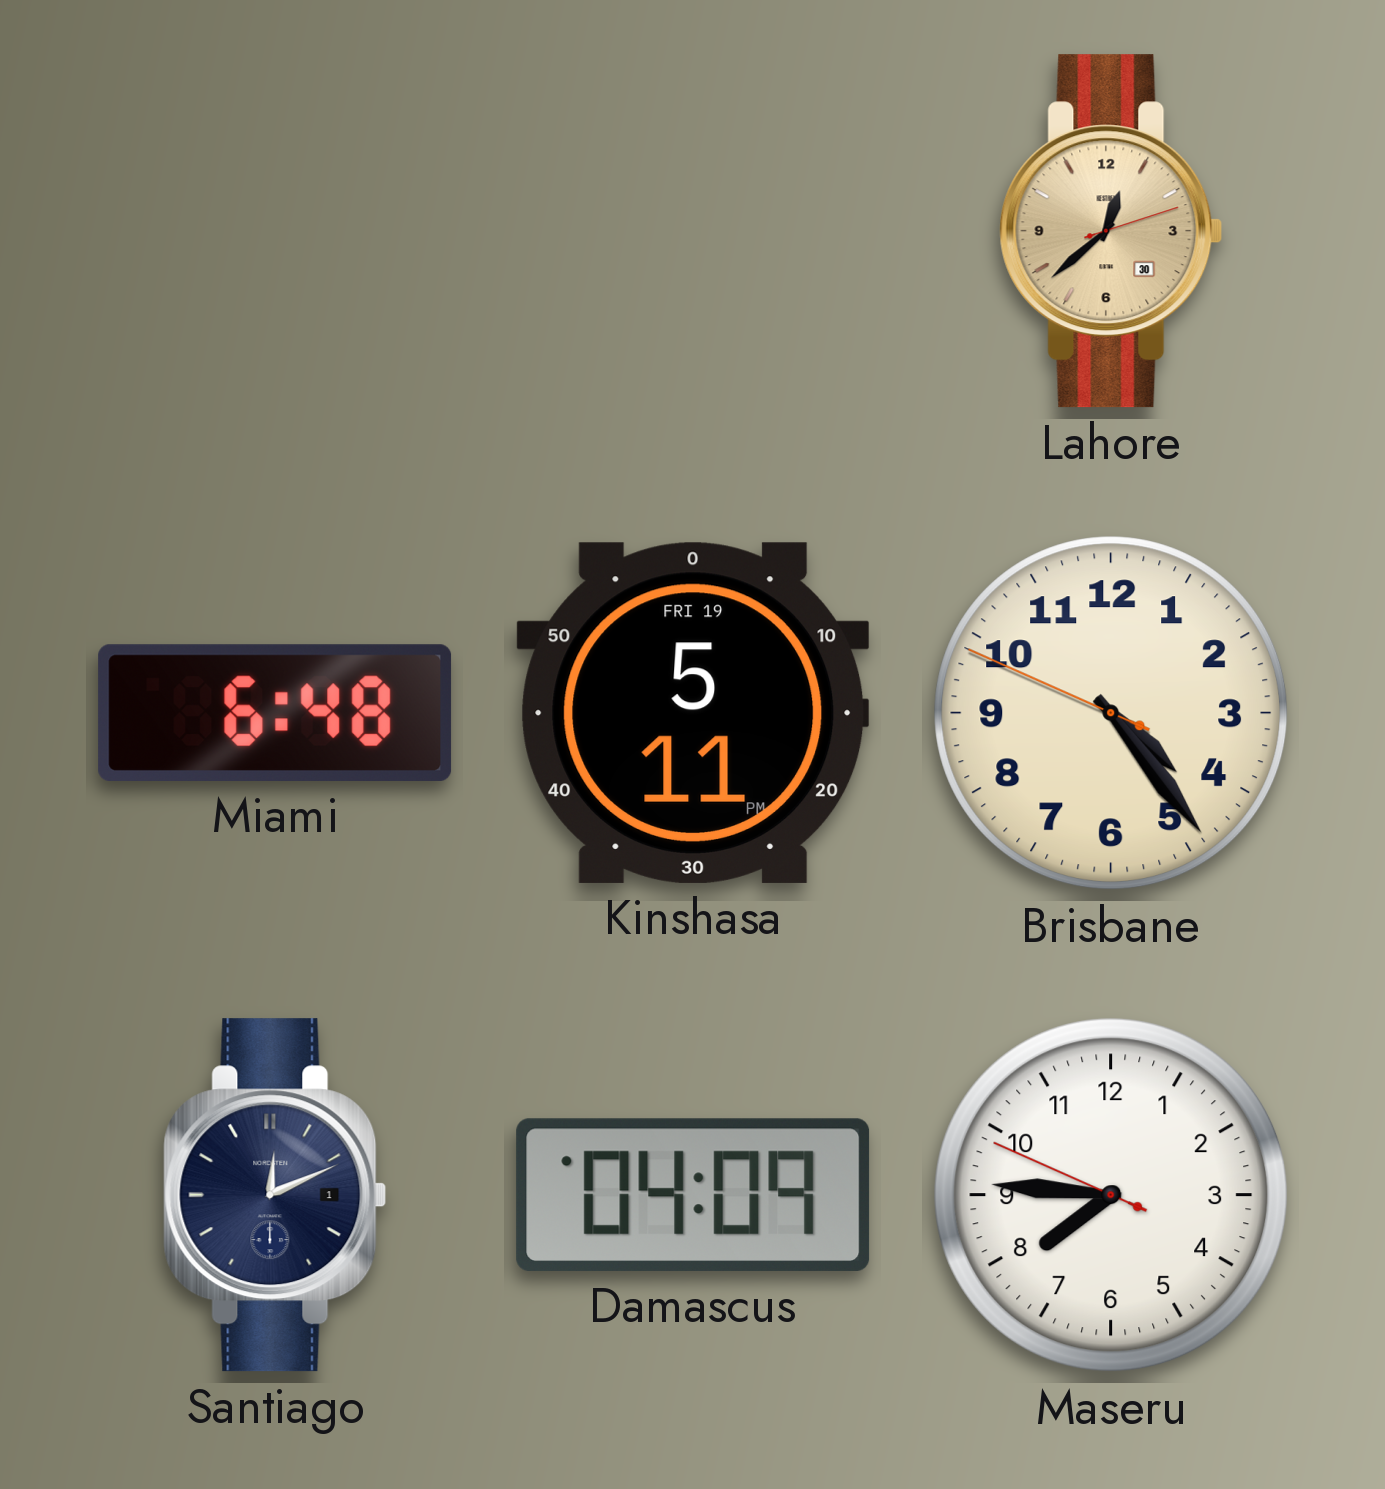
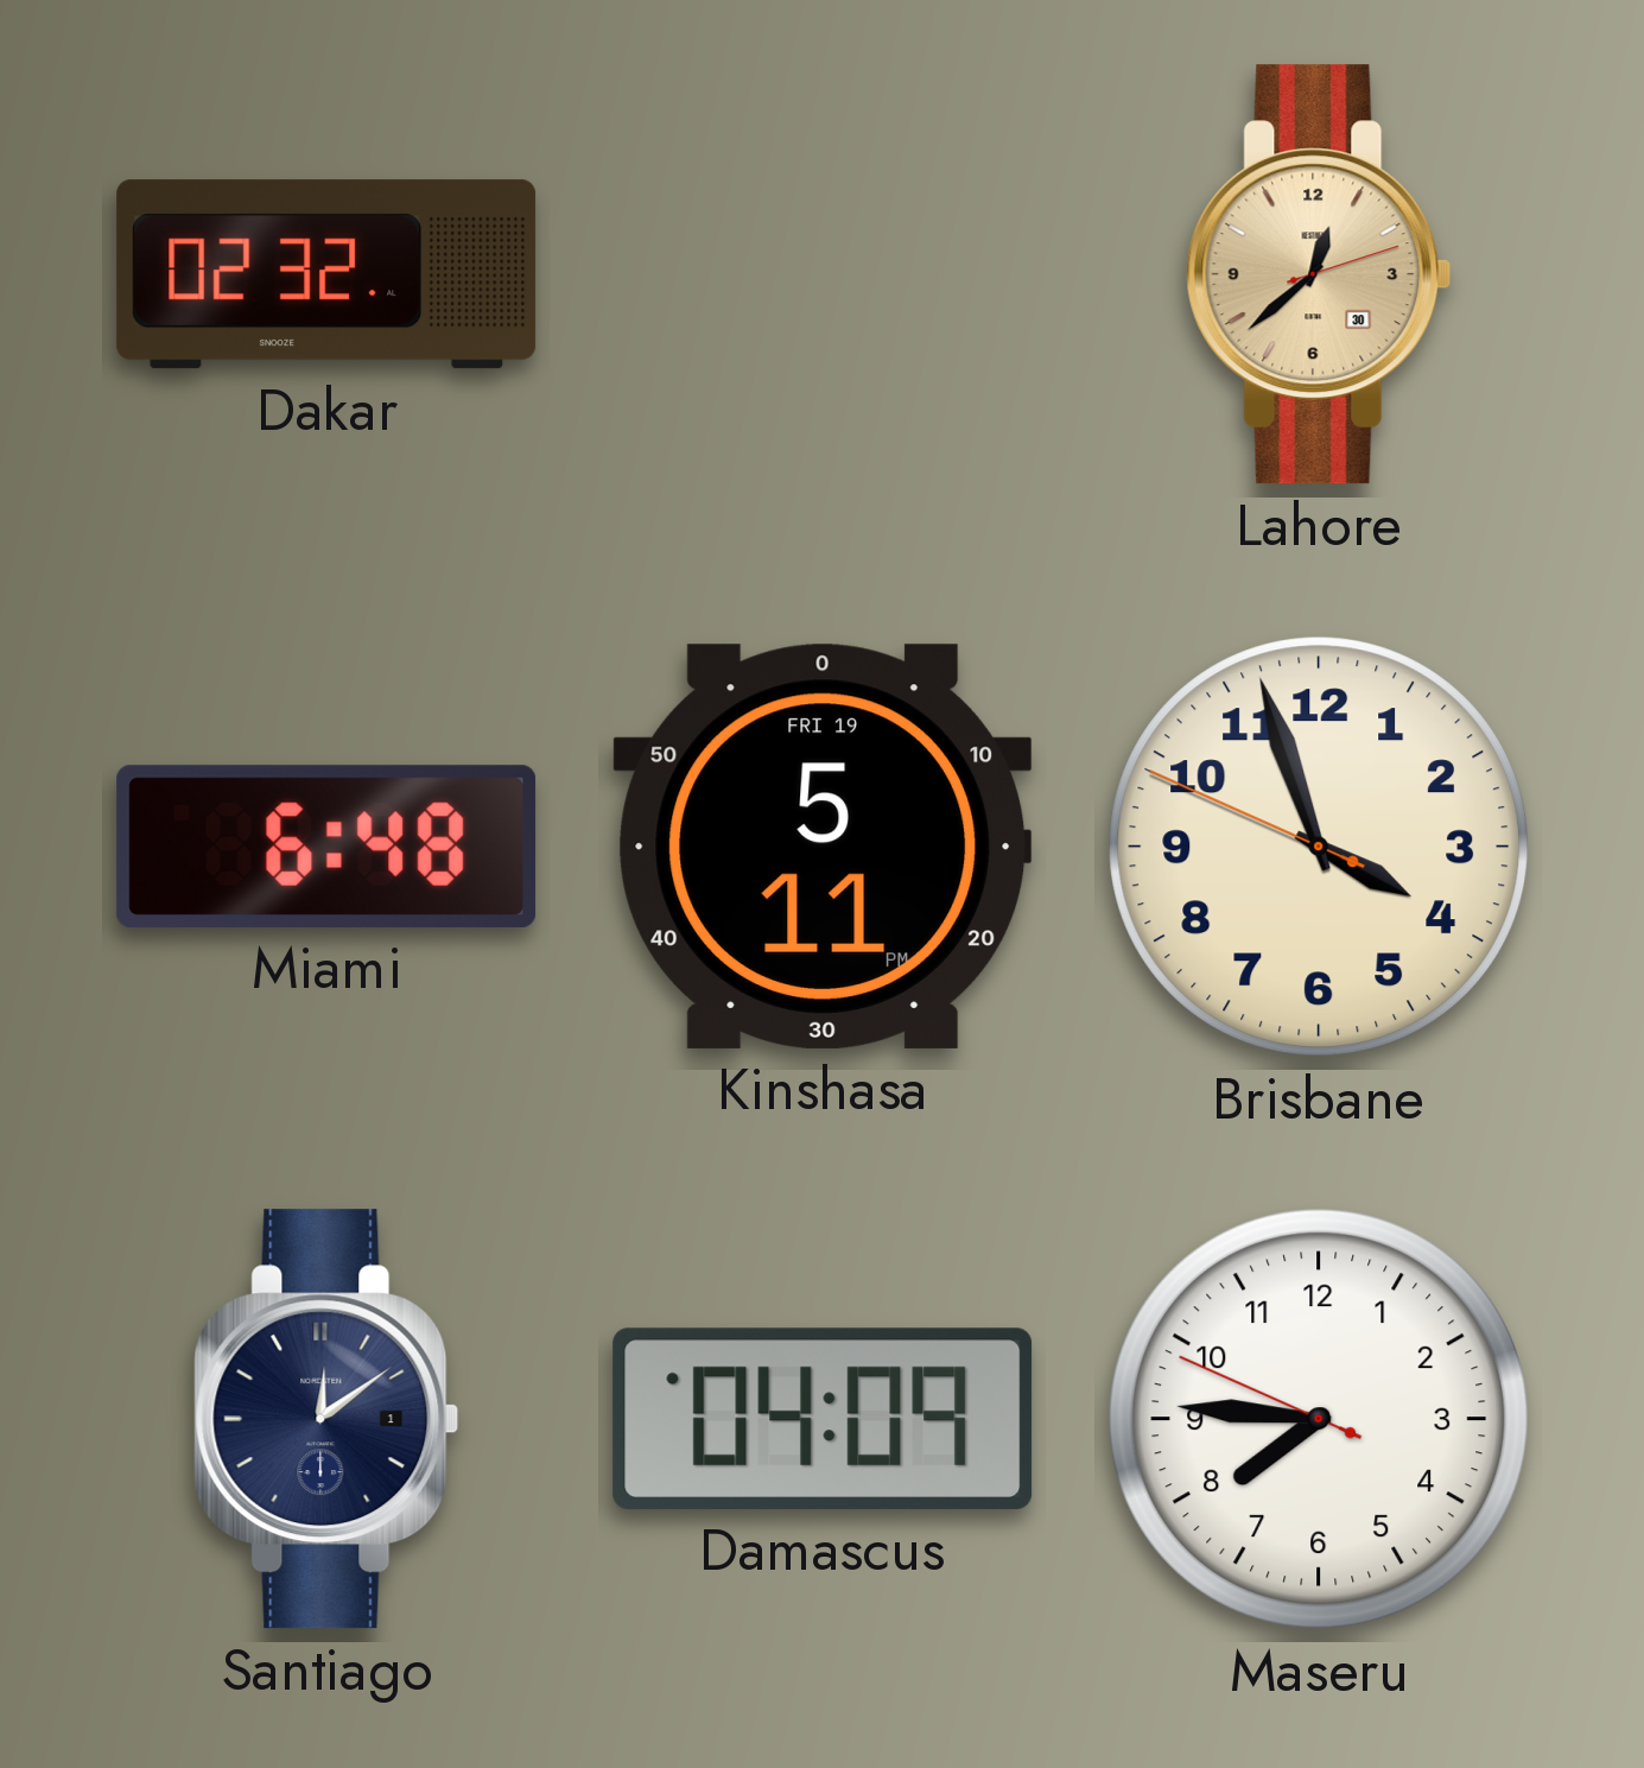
Dakar: none -> 02:32
Brisbane: 4:23 -> 3:56
Santiago: 12:11 -> 12:09
